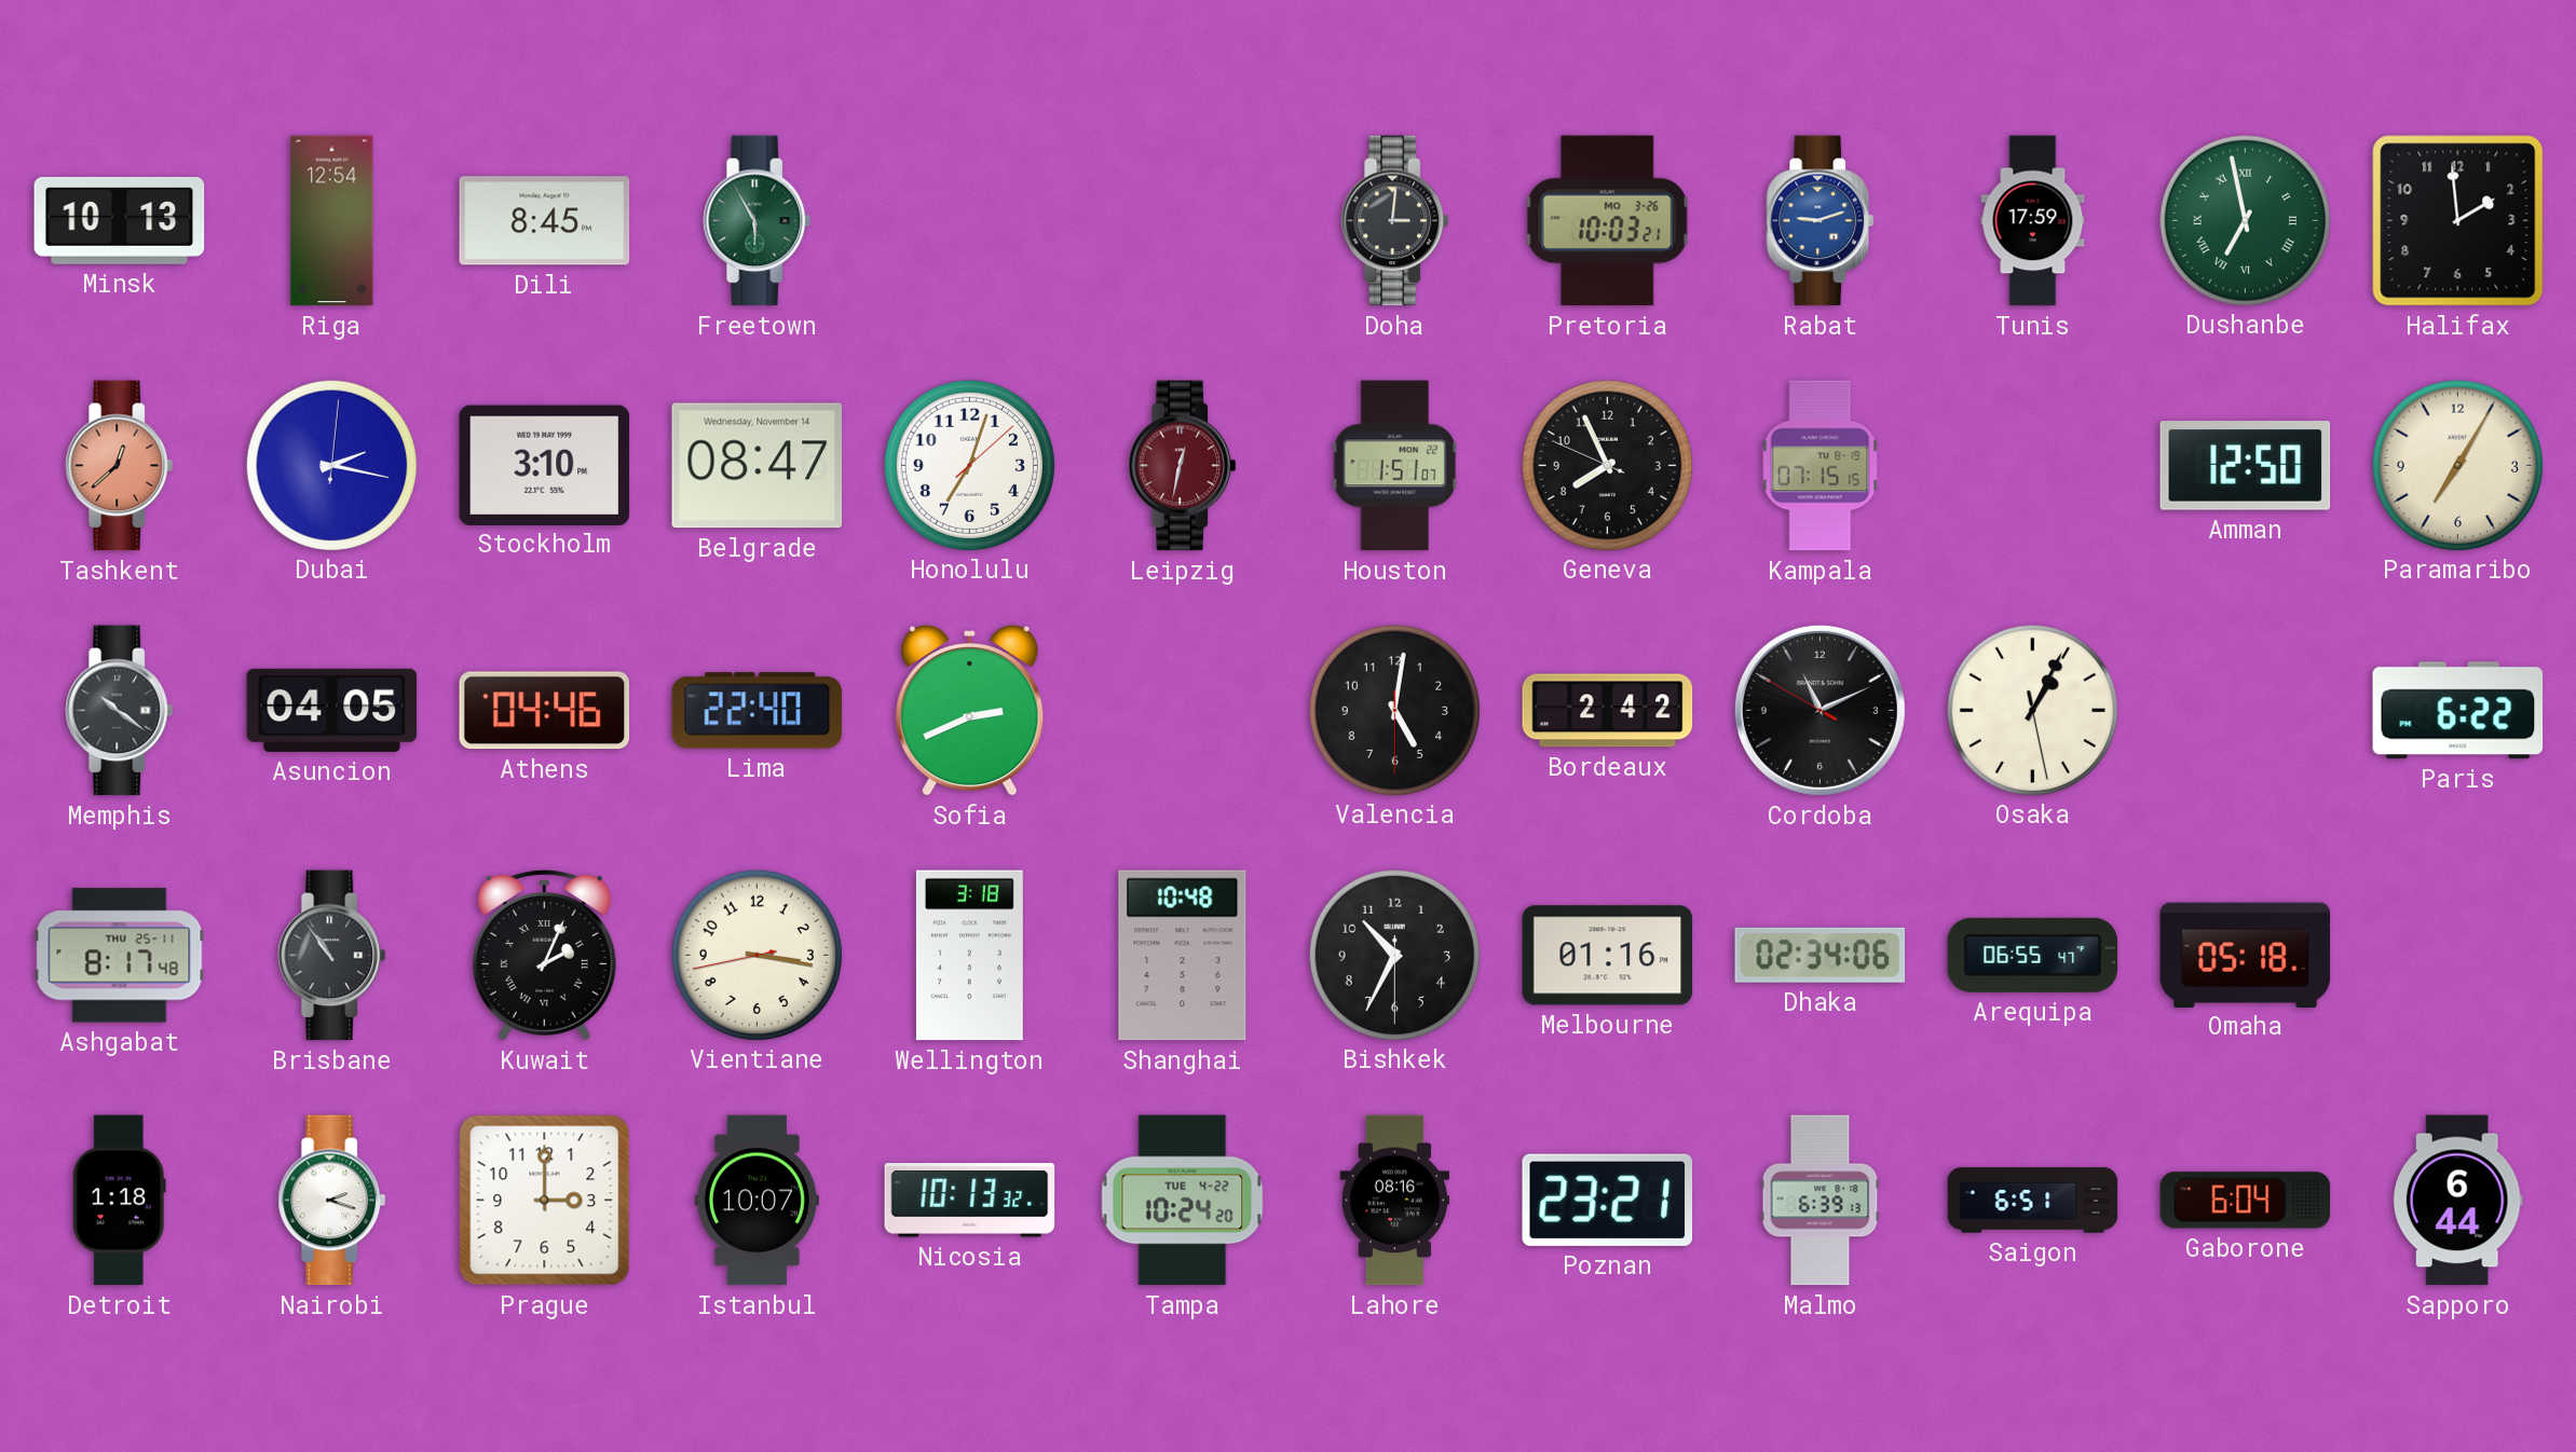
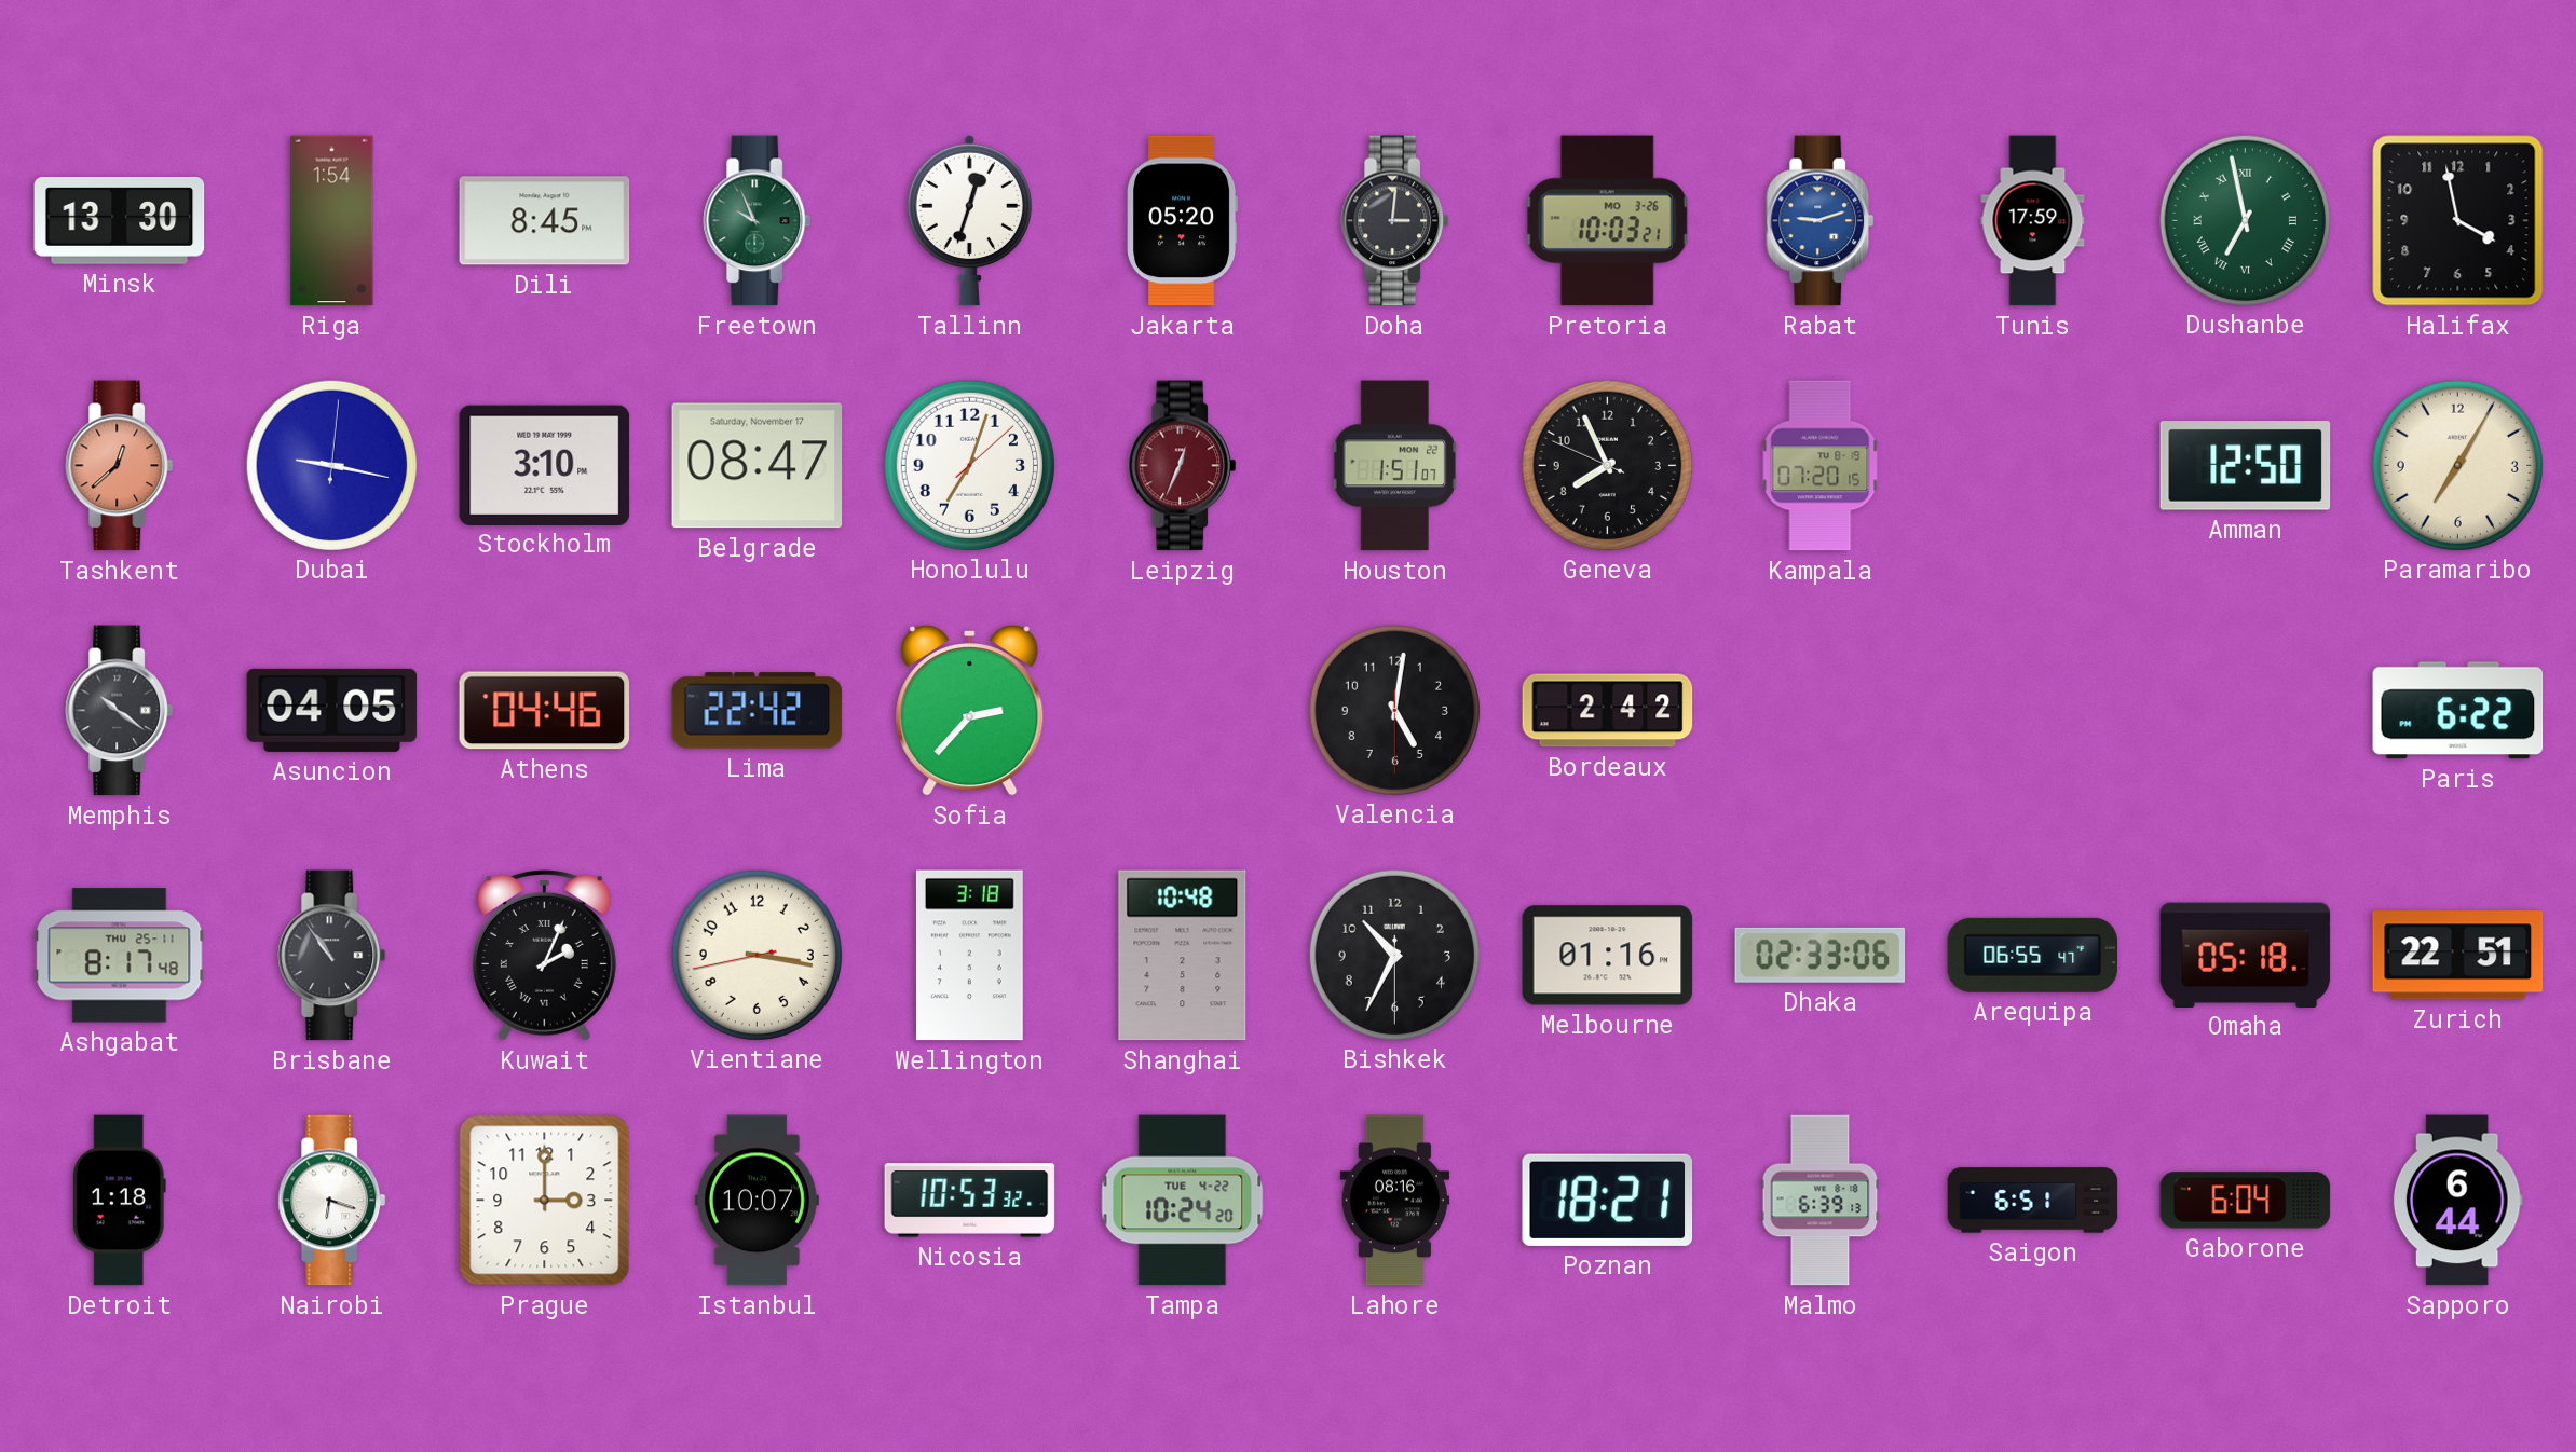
Minsk: 10:13 -> 13:30
Riga: 12:54 -> 1:54
Freetown: 5:55 -> 9:56
Tallinn: none -> 12:33
Jakarta: none -> 05:20
Halifax: 1:59 -> 3:58
Dubai: 2:17 -> 9:17
Belgrade date: Wednesday, November 14 -> Saturday, November 17
Leipzig: 12:32 -> 12:34
Kampala: 07:15 -> 07:20
Lima: 22:40 -> 22:42
Sofia: 2:41 -> 2:37
Cordoba: 11:10 -> none
Osaka: 1:04 -> none
Dhaka: 02:34 -> 02:33
Zurich: none -> 22:51
Nairobi: 2:18 -> 6:18
Nicosia: 10:13 -> 10:53
Poznan: 23:21 -> 18:21
